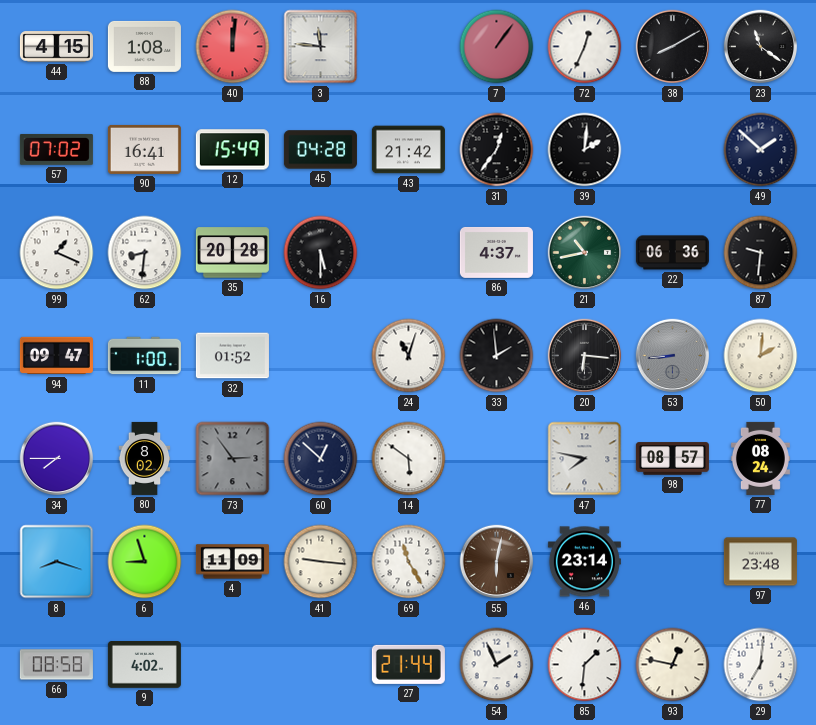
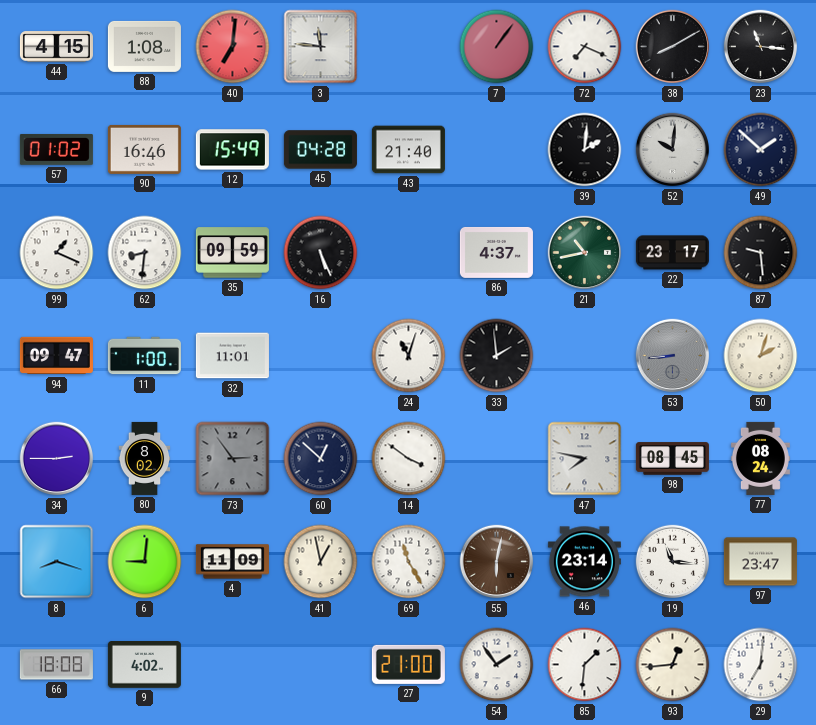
40: 12:01 -> 7:01
72: 12:34 -> 7:19
23: 11:21 -> 11:16
57: 07:02 -> 01:02
90: 16:41 -> 16:46
43: 21:42 -> 21:40
31: 12:36 -> none
52: none -> 10:01
35: 20:28 -> 09:59
16: 5:30 -> 5:26
22: 06:36 -> 23:17
87: 9:31 -> 9:29
32: 01:52 -> 11:01
20: 6:16 -> none
50: 2:01 -> 2:03
34: 7:45 -> 2:45
14: 5:51 -> 3:51
98: 08:57 -> 08:45
6: 8:57 -> 9:01
41: 9:16 -> 12:58
19: none -> 11:16
97: 23:48 -> 23:47
66: 08:58 -> 18:08
27: 21:44 -> 21:00
54: 1:56 -> 1:54
93: 12:47 -> 12:44
